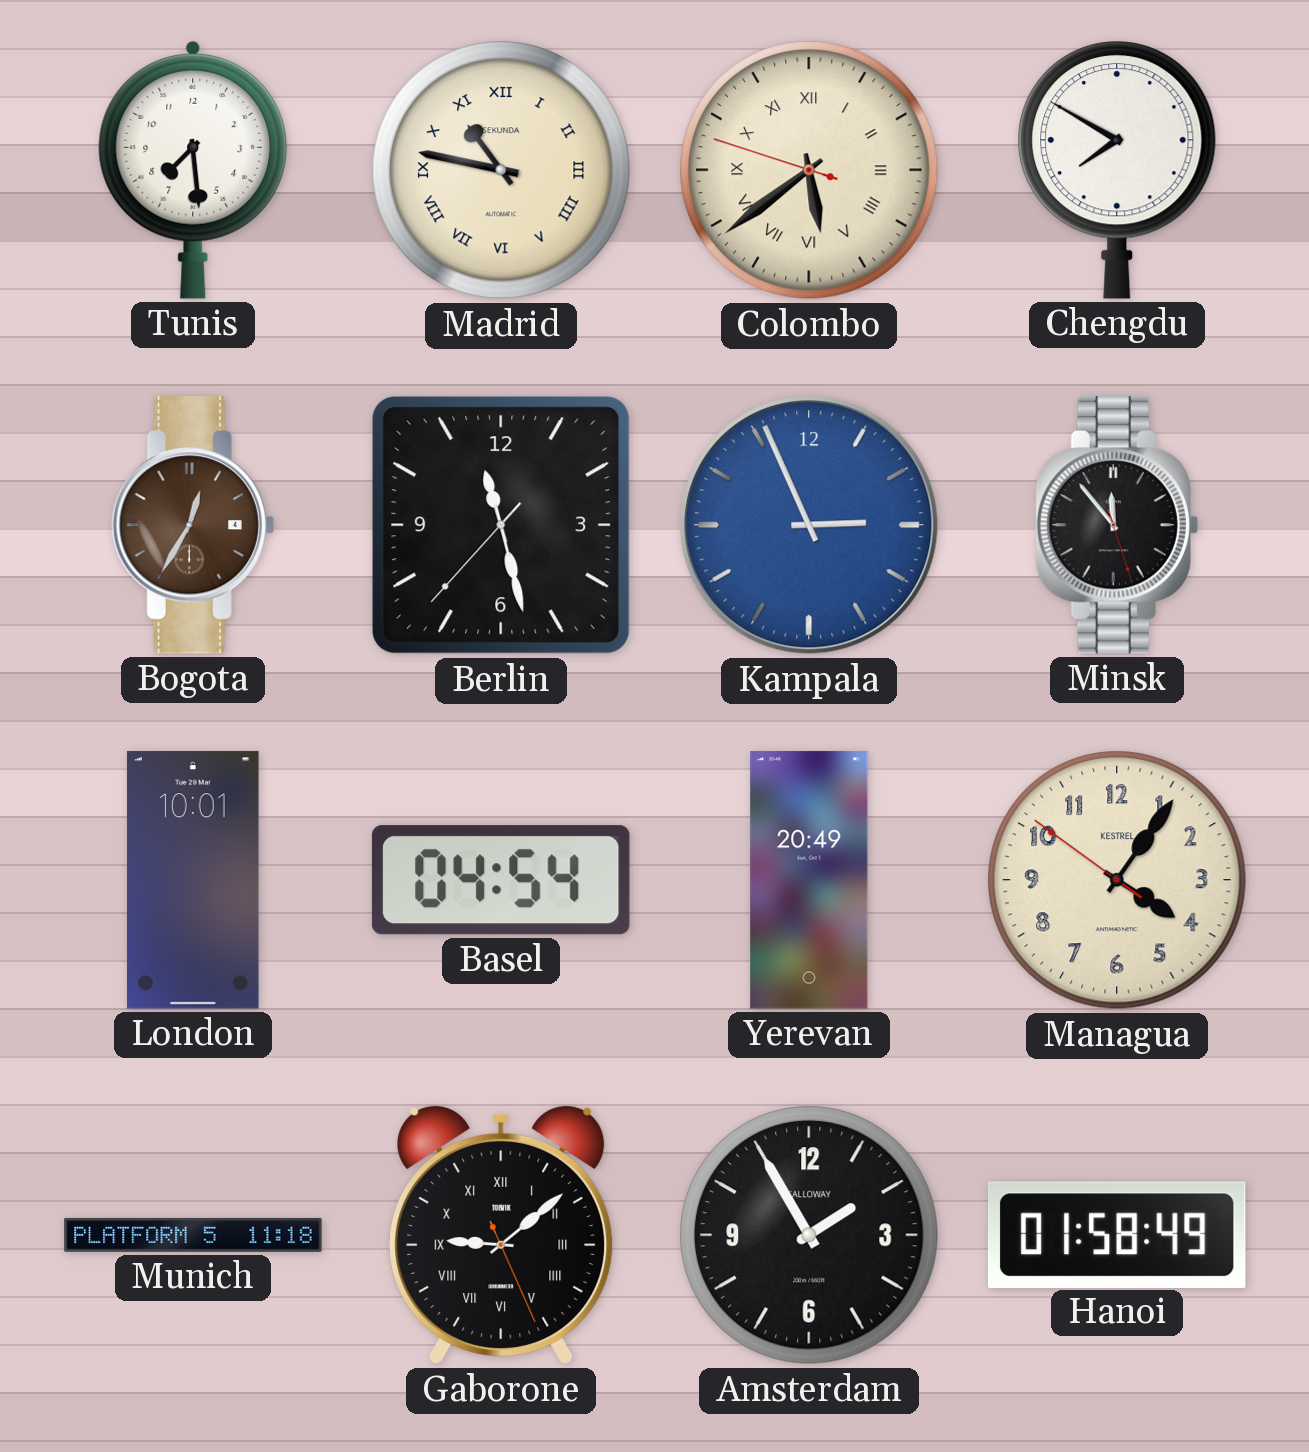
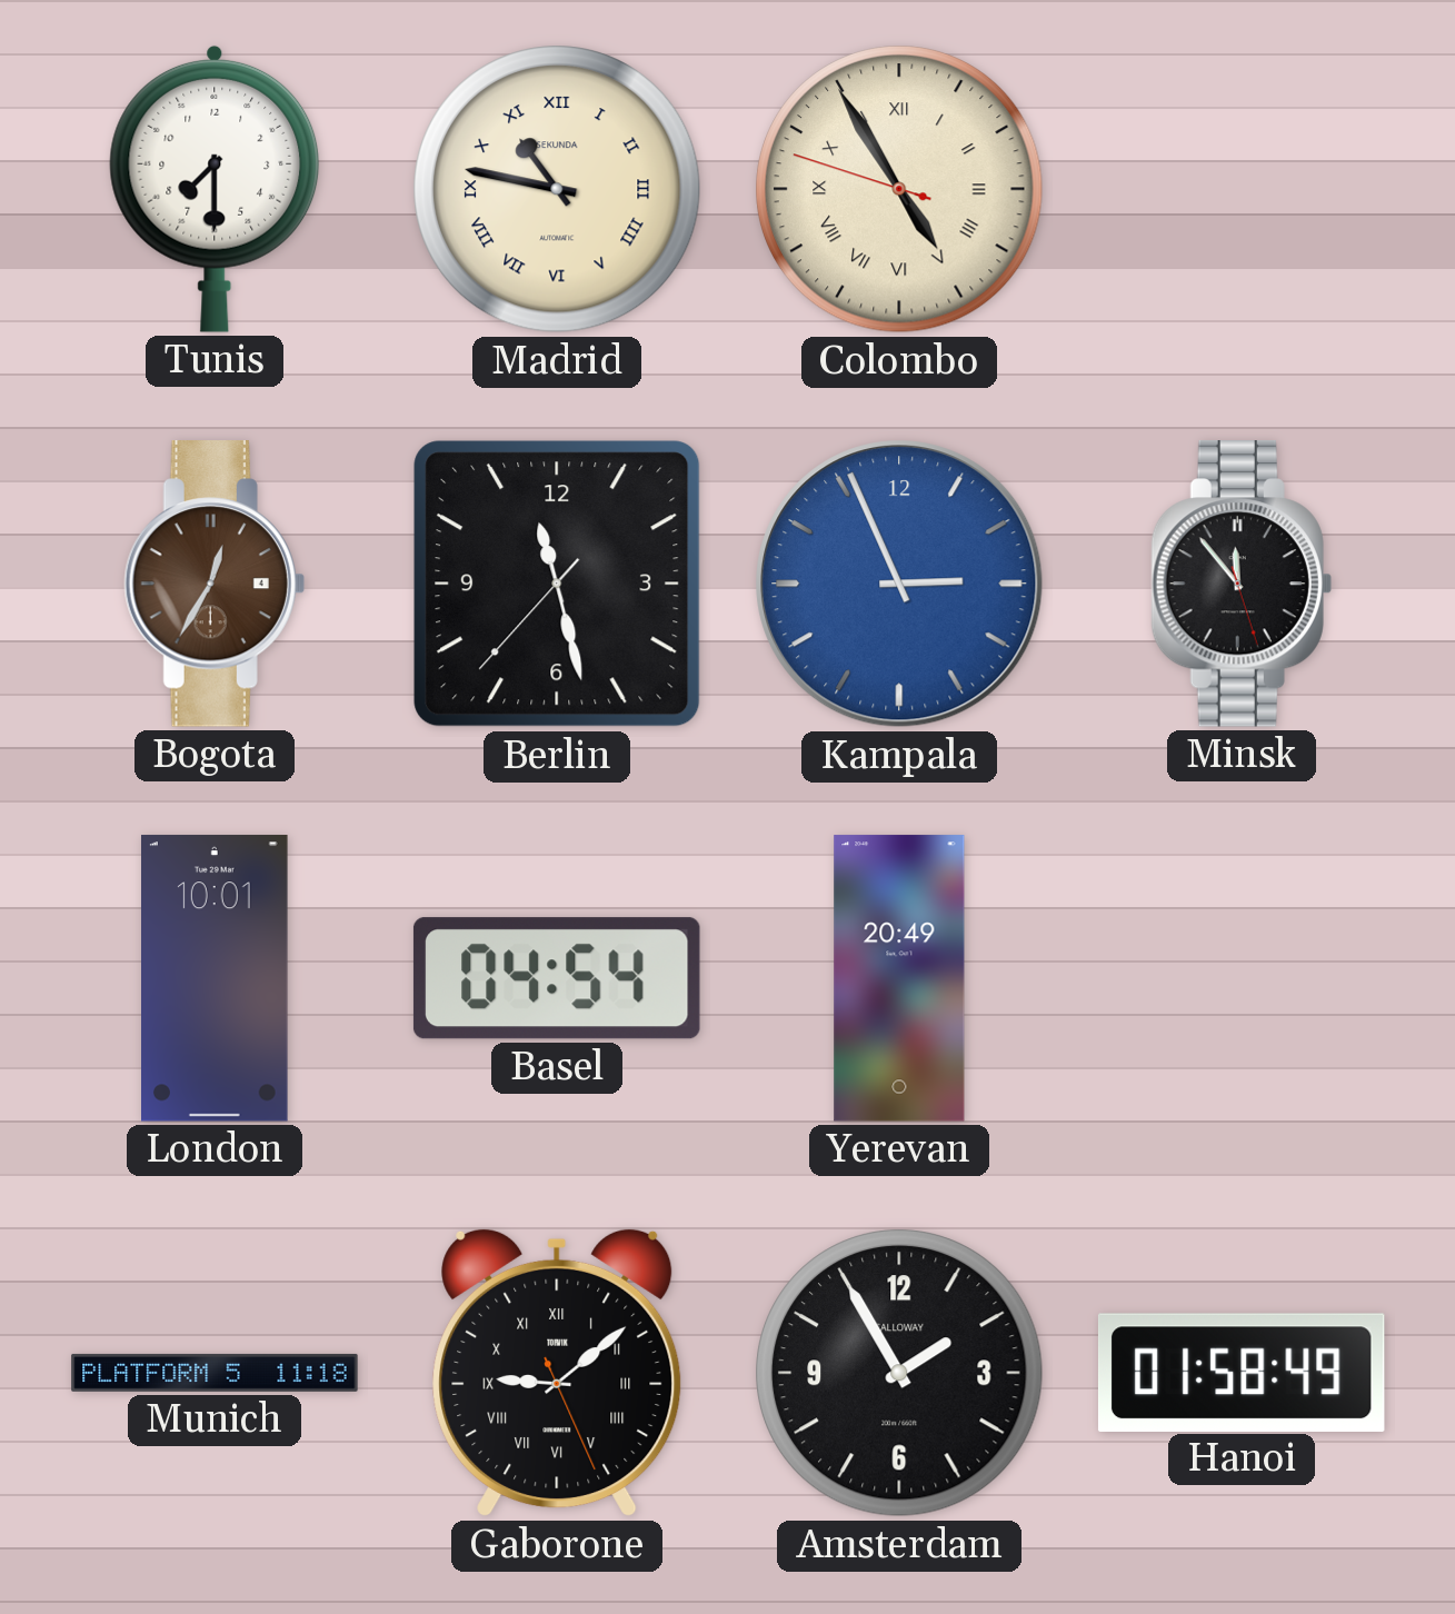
Tunis: 7:29 -> 7:30
Colombo: 5:38 -> 4:54
Chengdu: 7:50 -> none
Managua: 4:05 -> none
